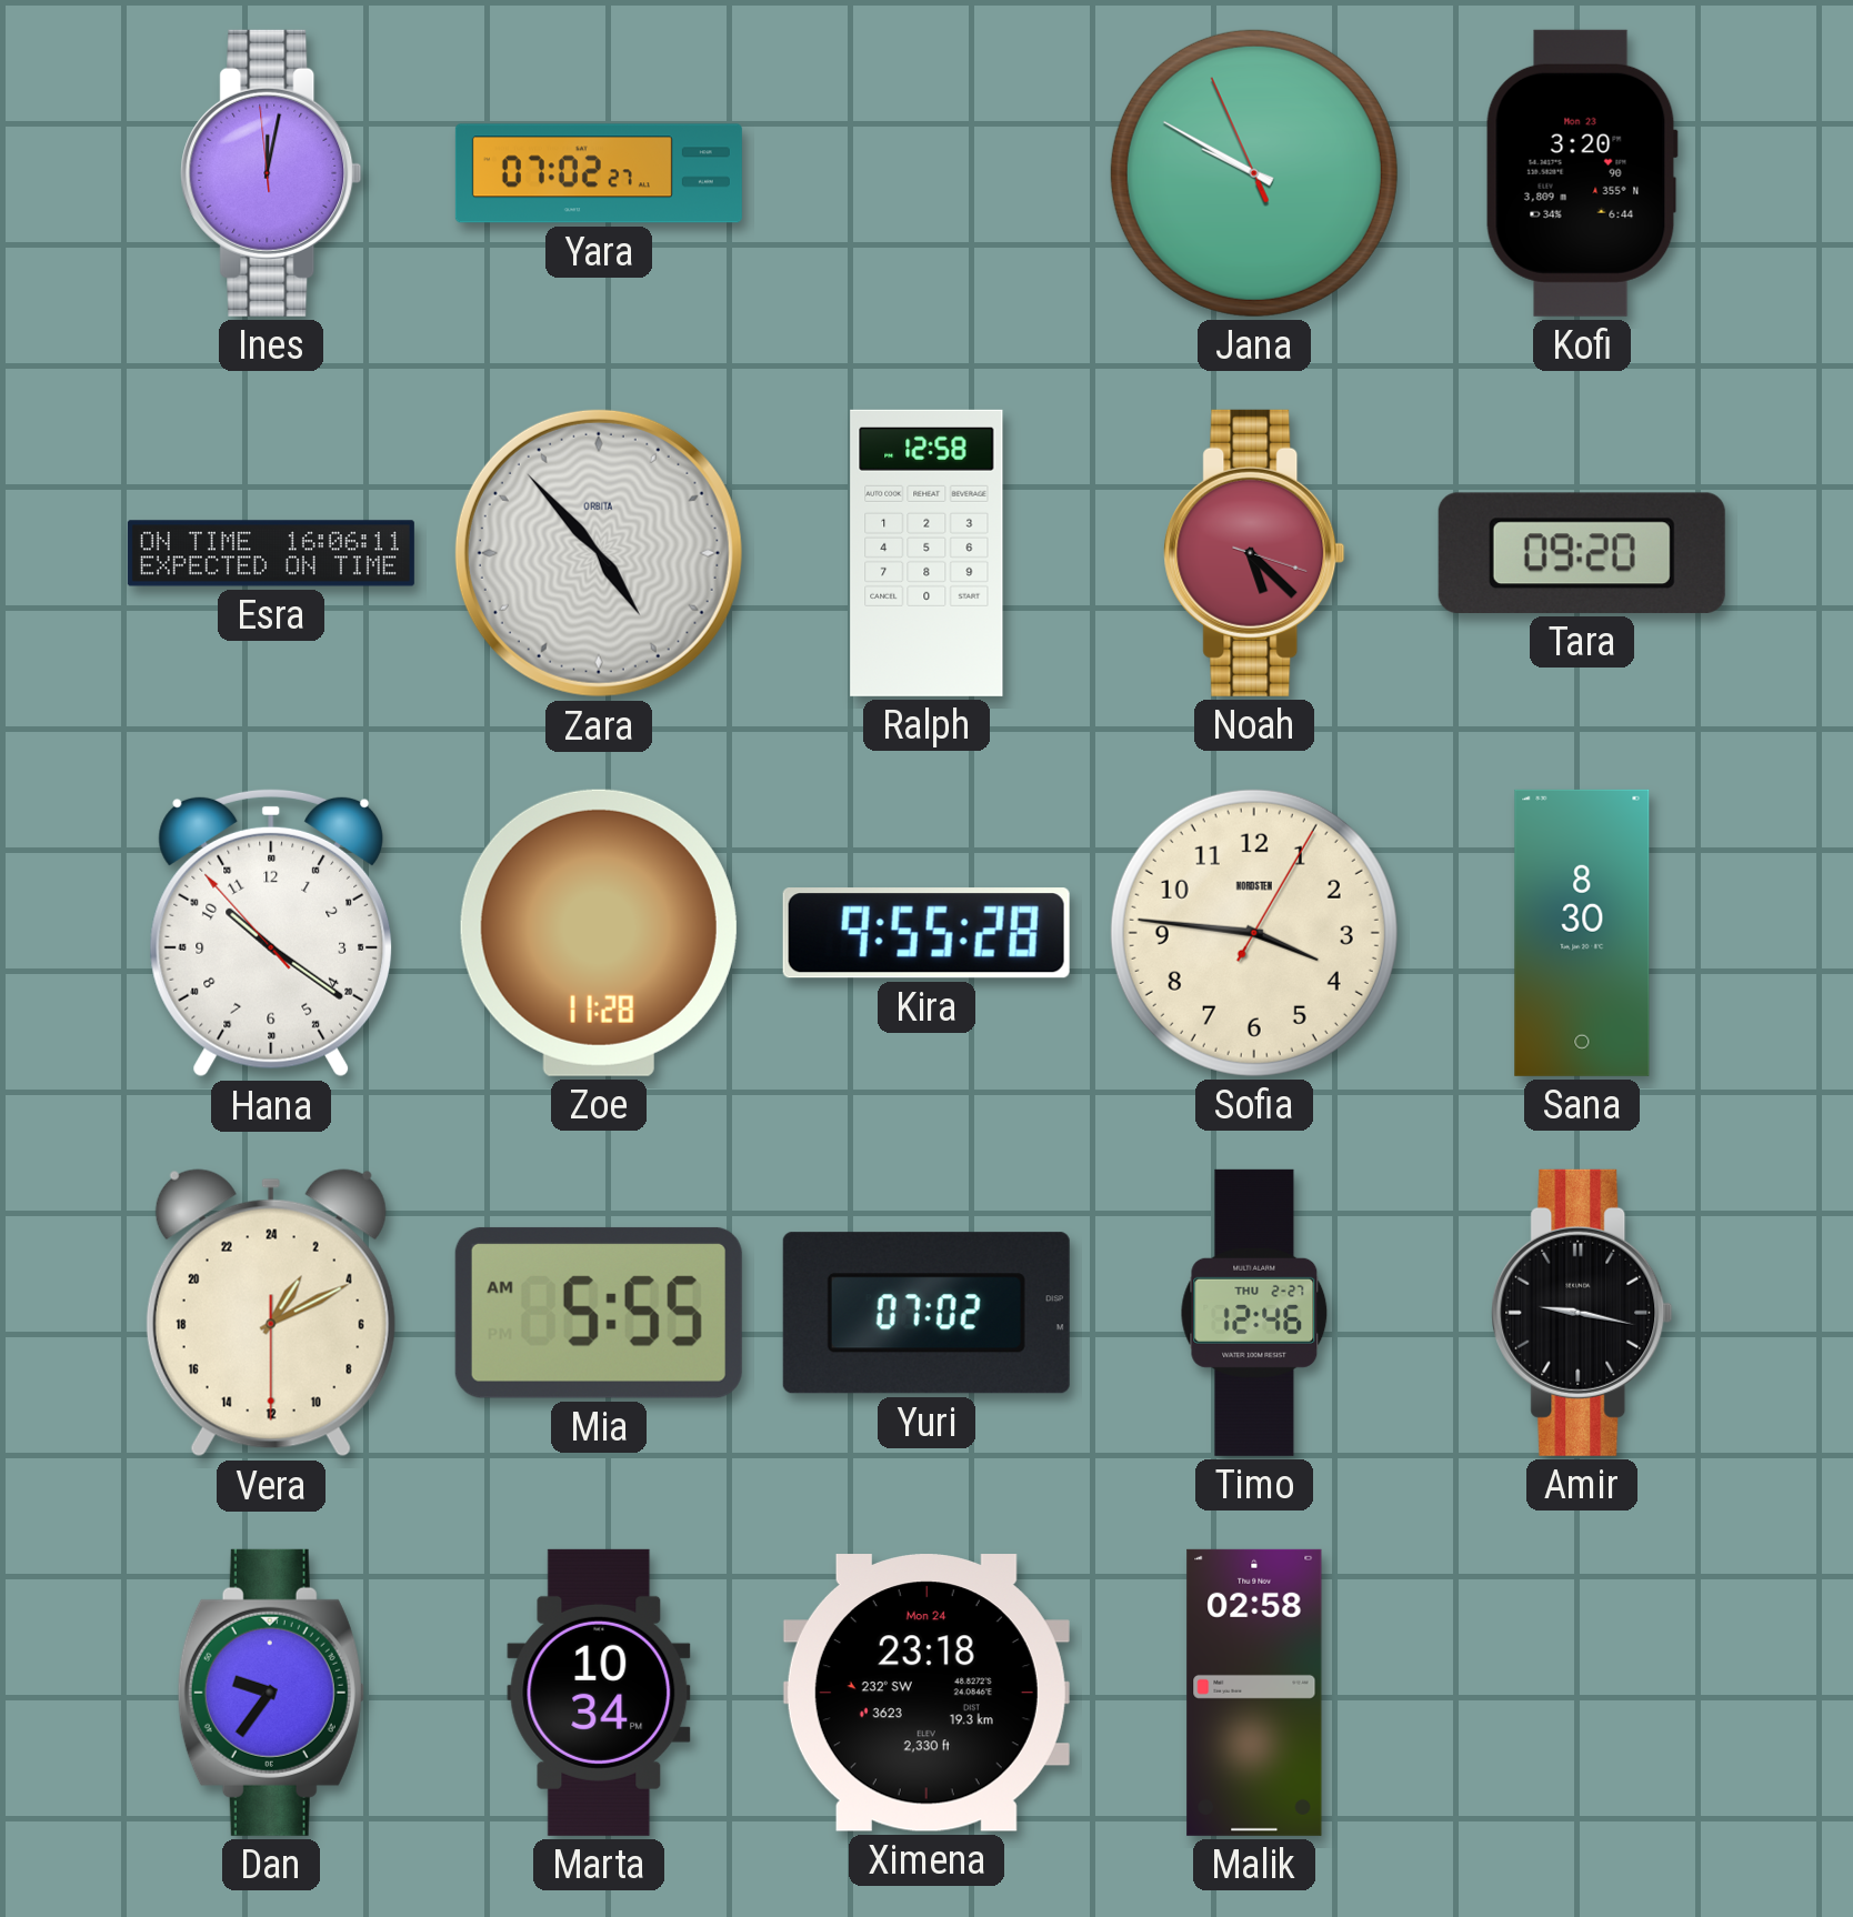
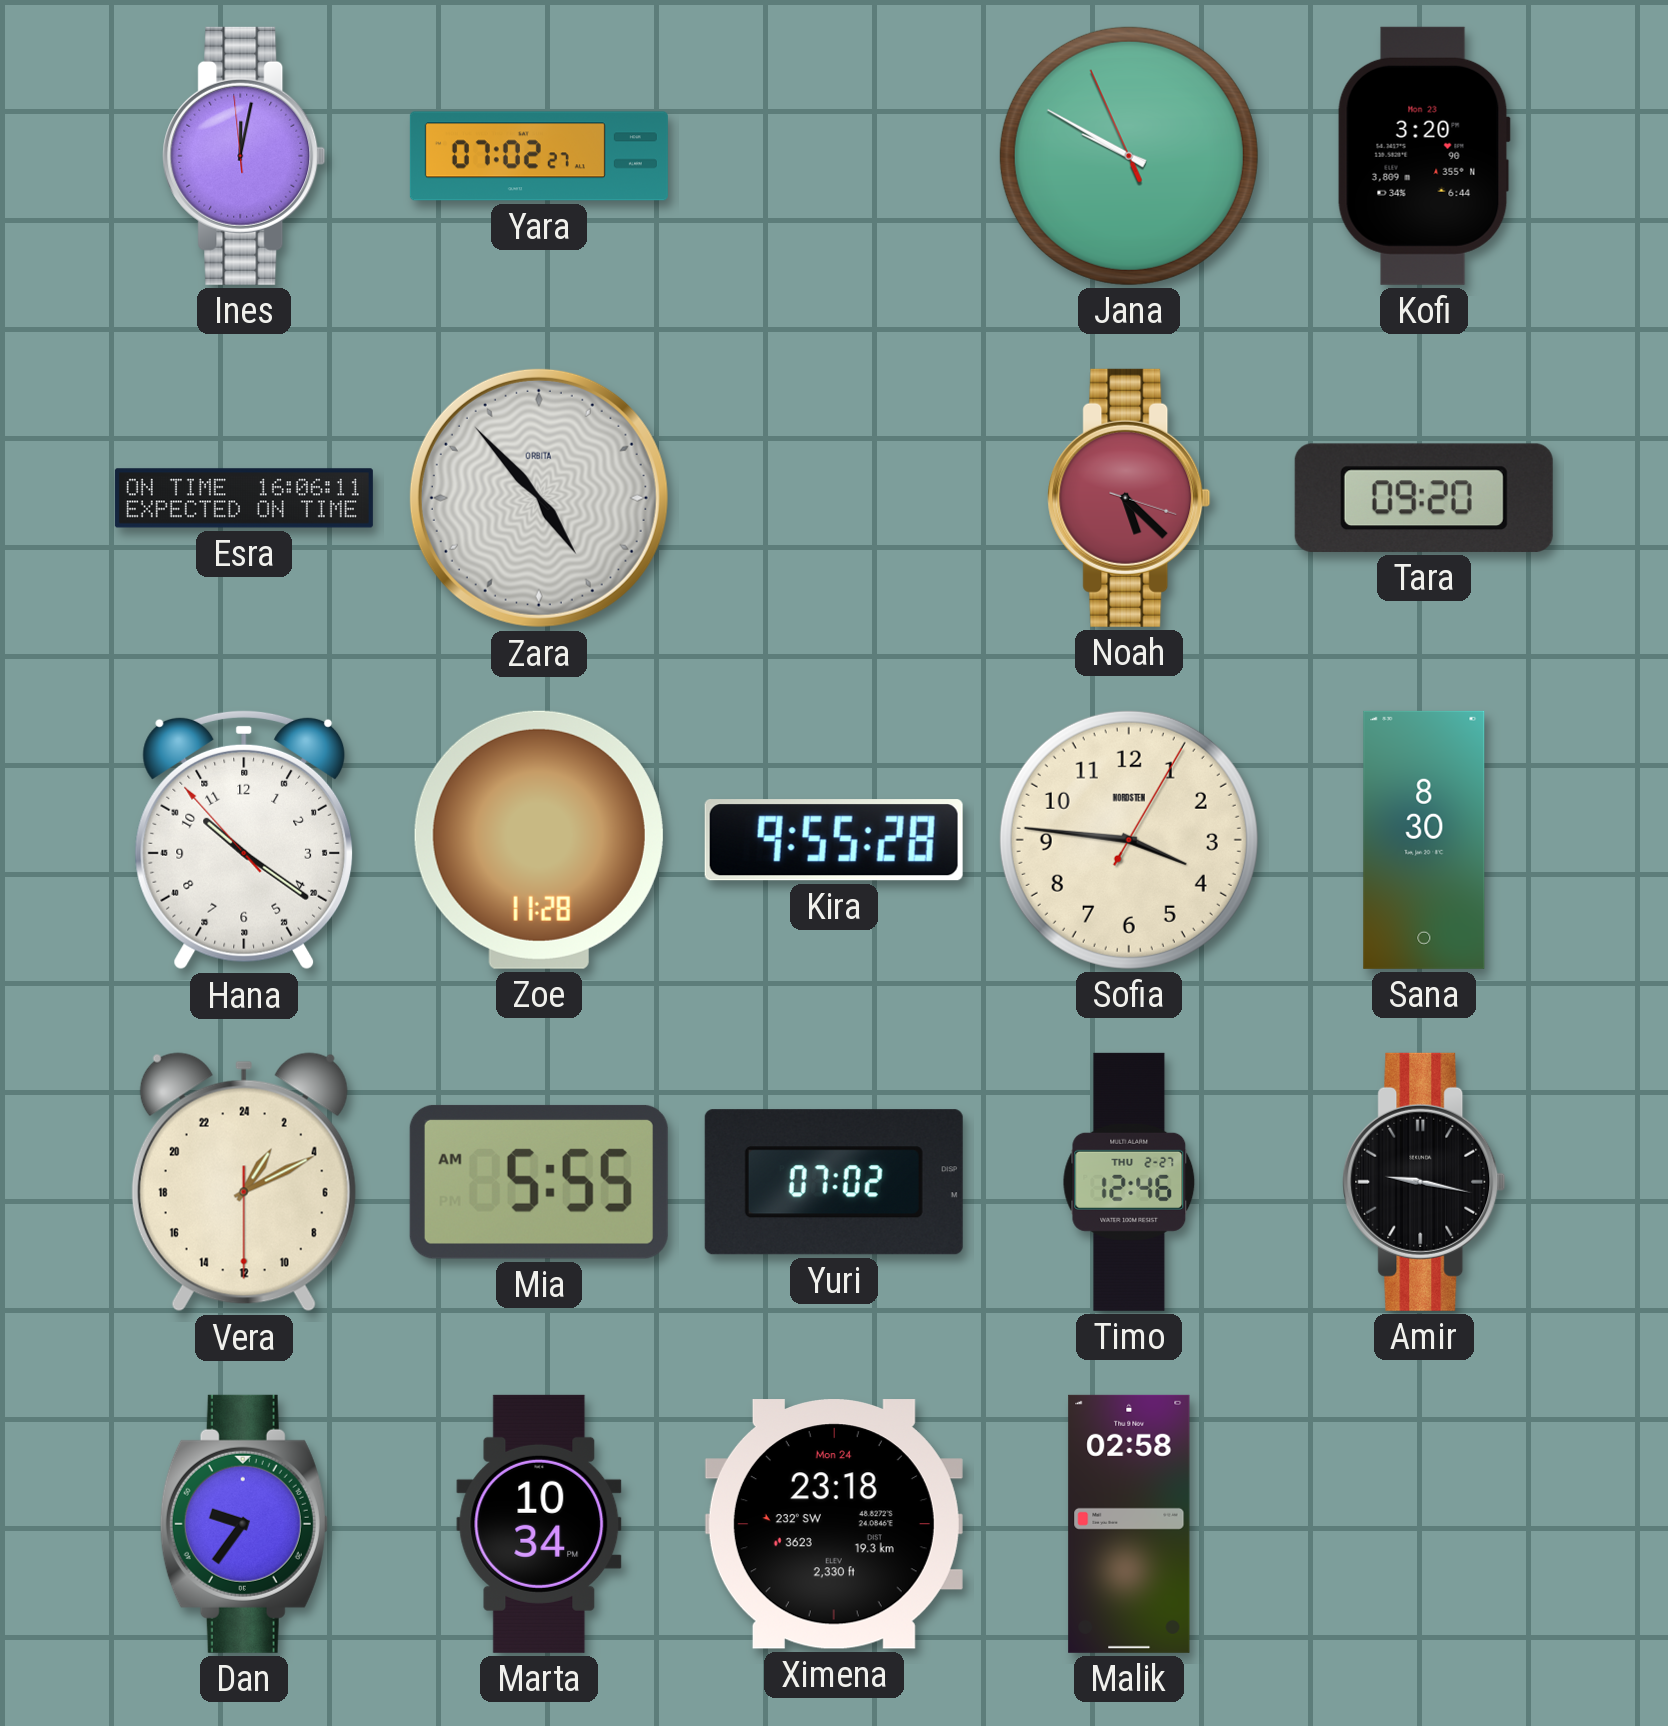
Ralph: 12:58 -> none
